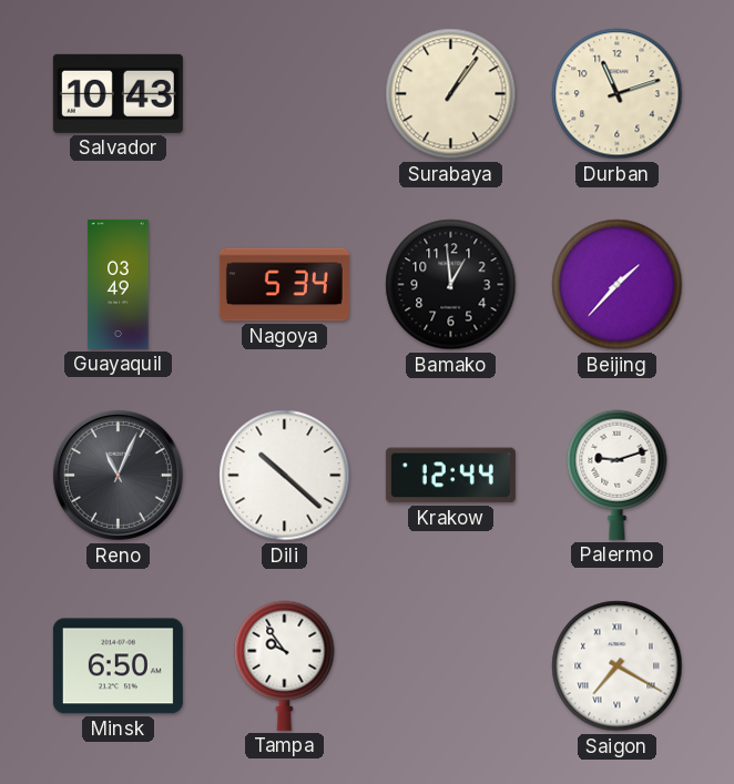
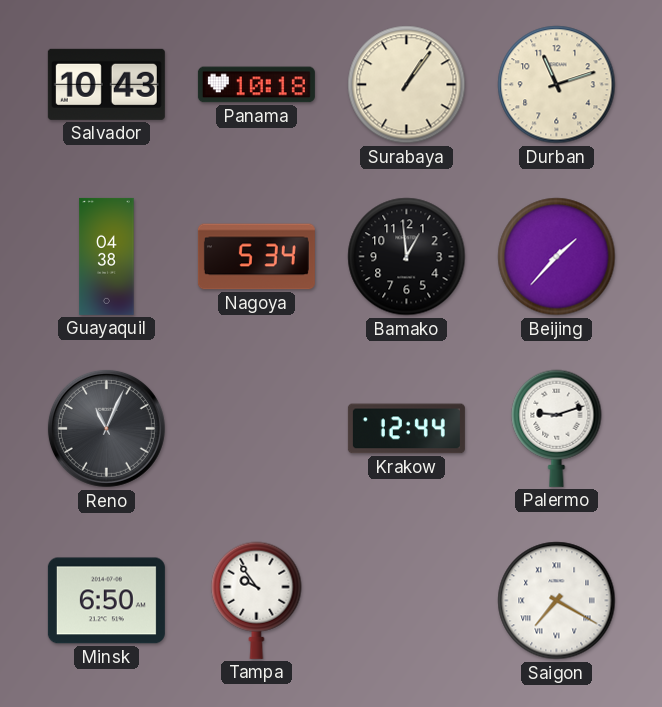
Panama: none -> 10:18
Guayaquil: 03:49 -> 04:38
Dili: 10:22 -> none
